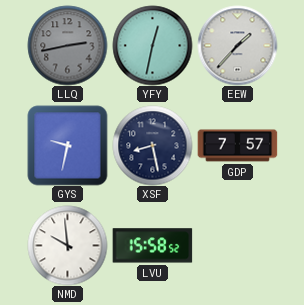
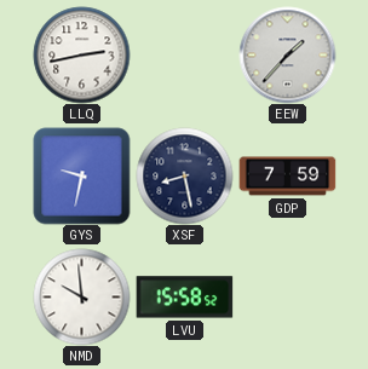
LLQ dial: grey -> white
YFY: 12:32 -> none
GDP: 7:57 -> 7:59
